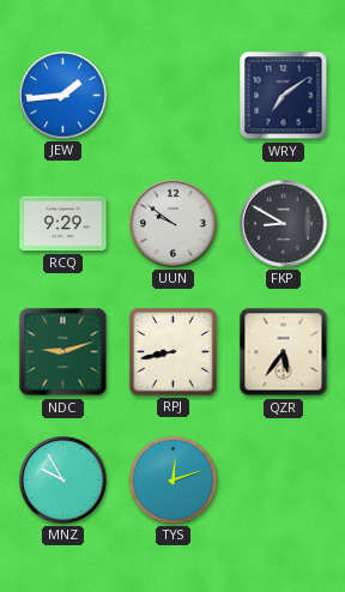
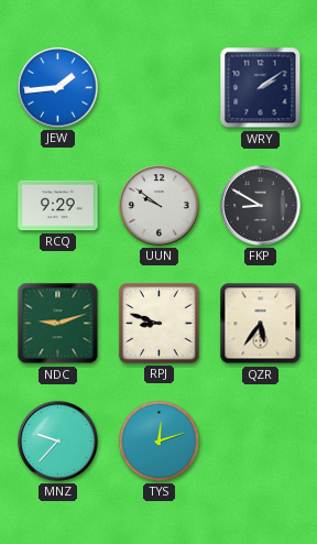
WRY: 7:09 -> 2:09
RPJ: 8:43 -> 8:48
MNZ: 9:55 -> 9:37
